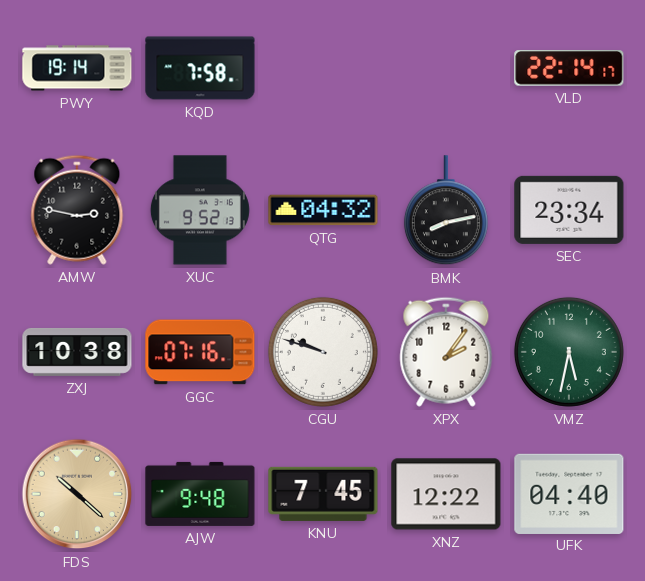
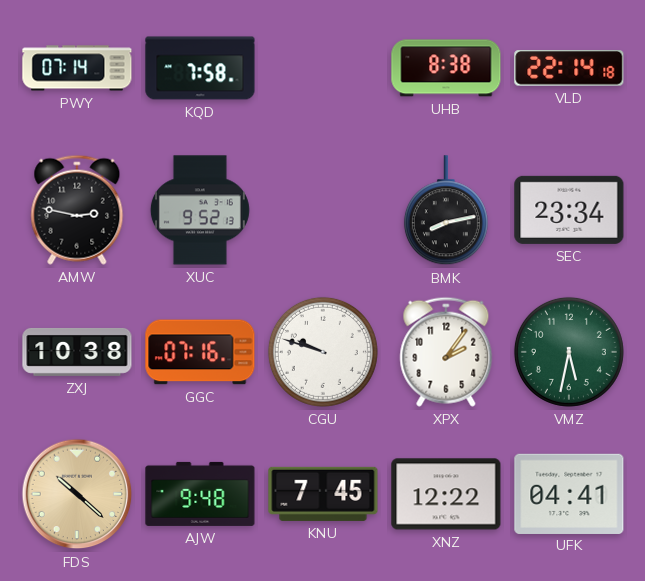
PWY: 19:14 -> 07:14
UHB: none -> 8:38
VLD: 22:14:17 -> 22:14:18
QTG: 04:32 -> none
UFK: 04:40 -> 04:41
